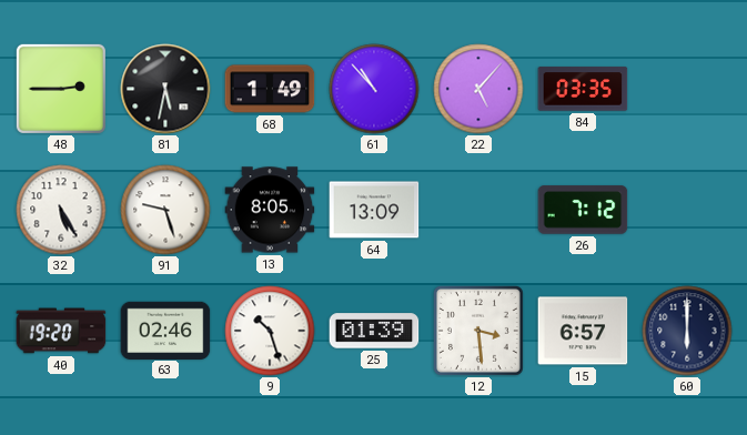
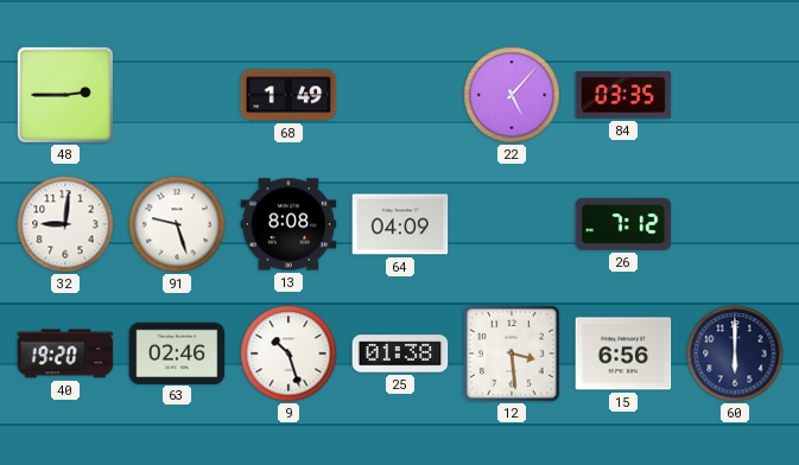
81: 5:32 -> none
61: 10:53 -> none
32: 5:25 -> 9:01
13: 8:05 -> 8:08
64: 13:09 -> 04:09
25: 01:39 -> 01:38
15: 6:57 -> 6:56
